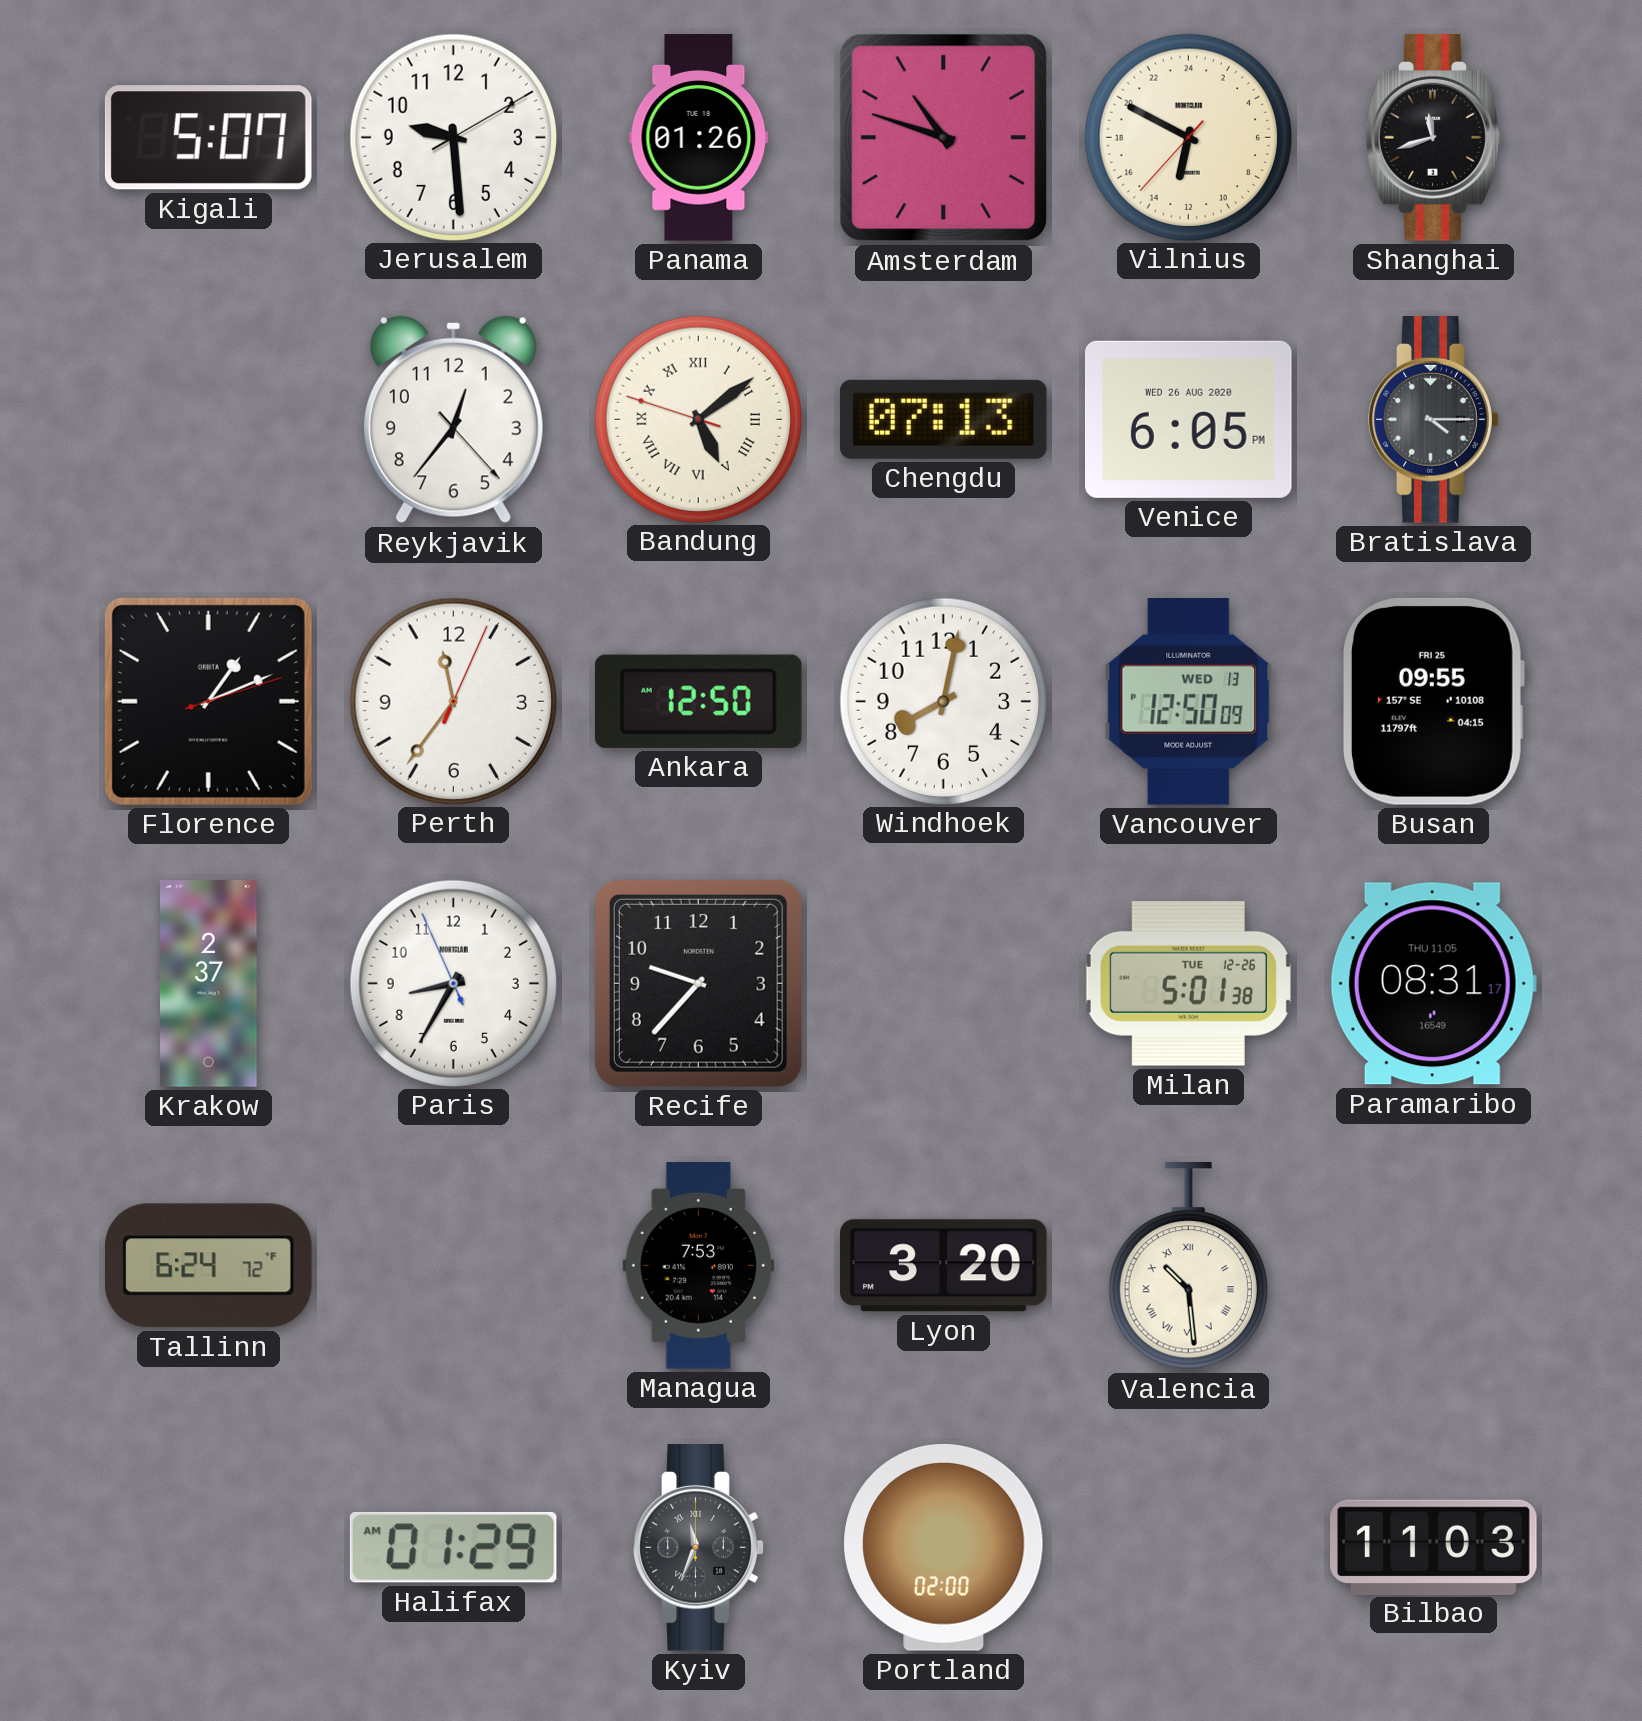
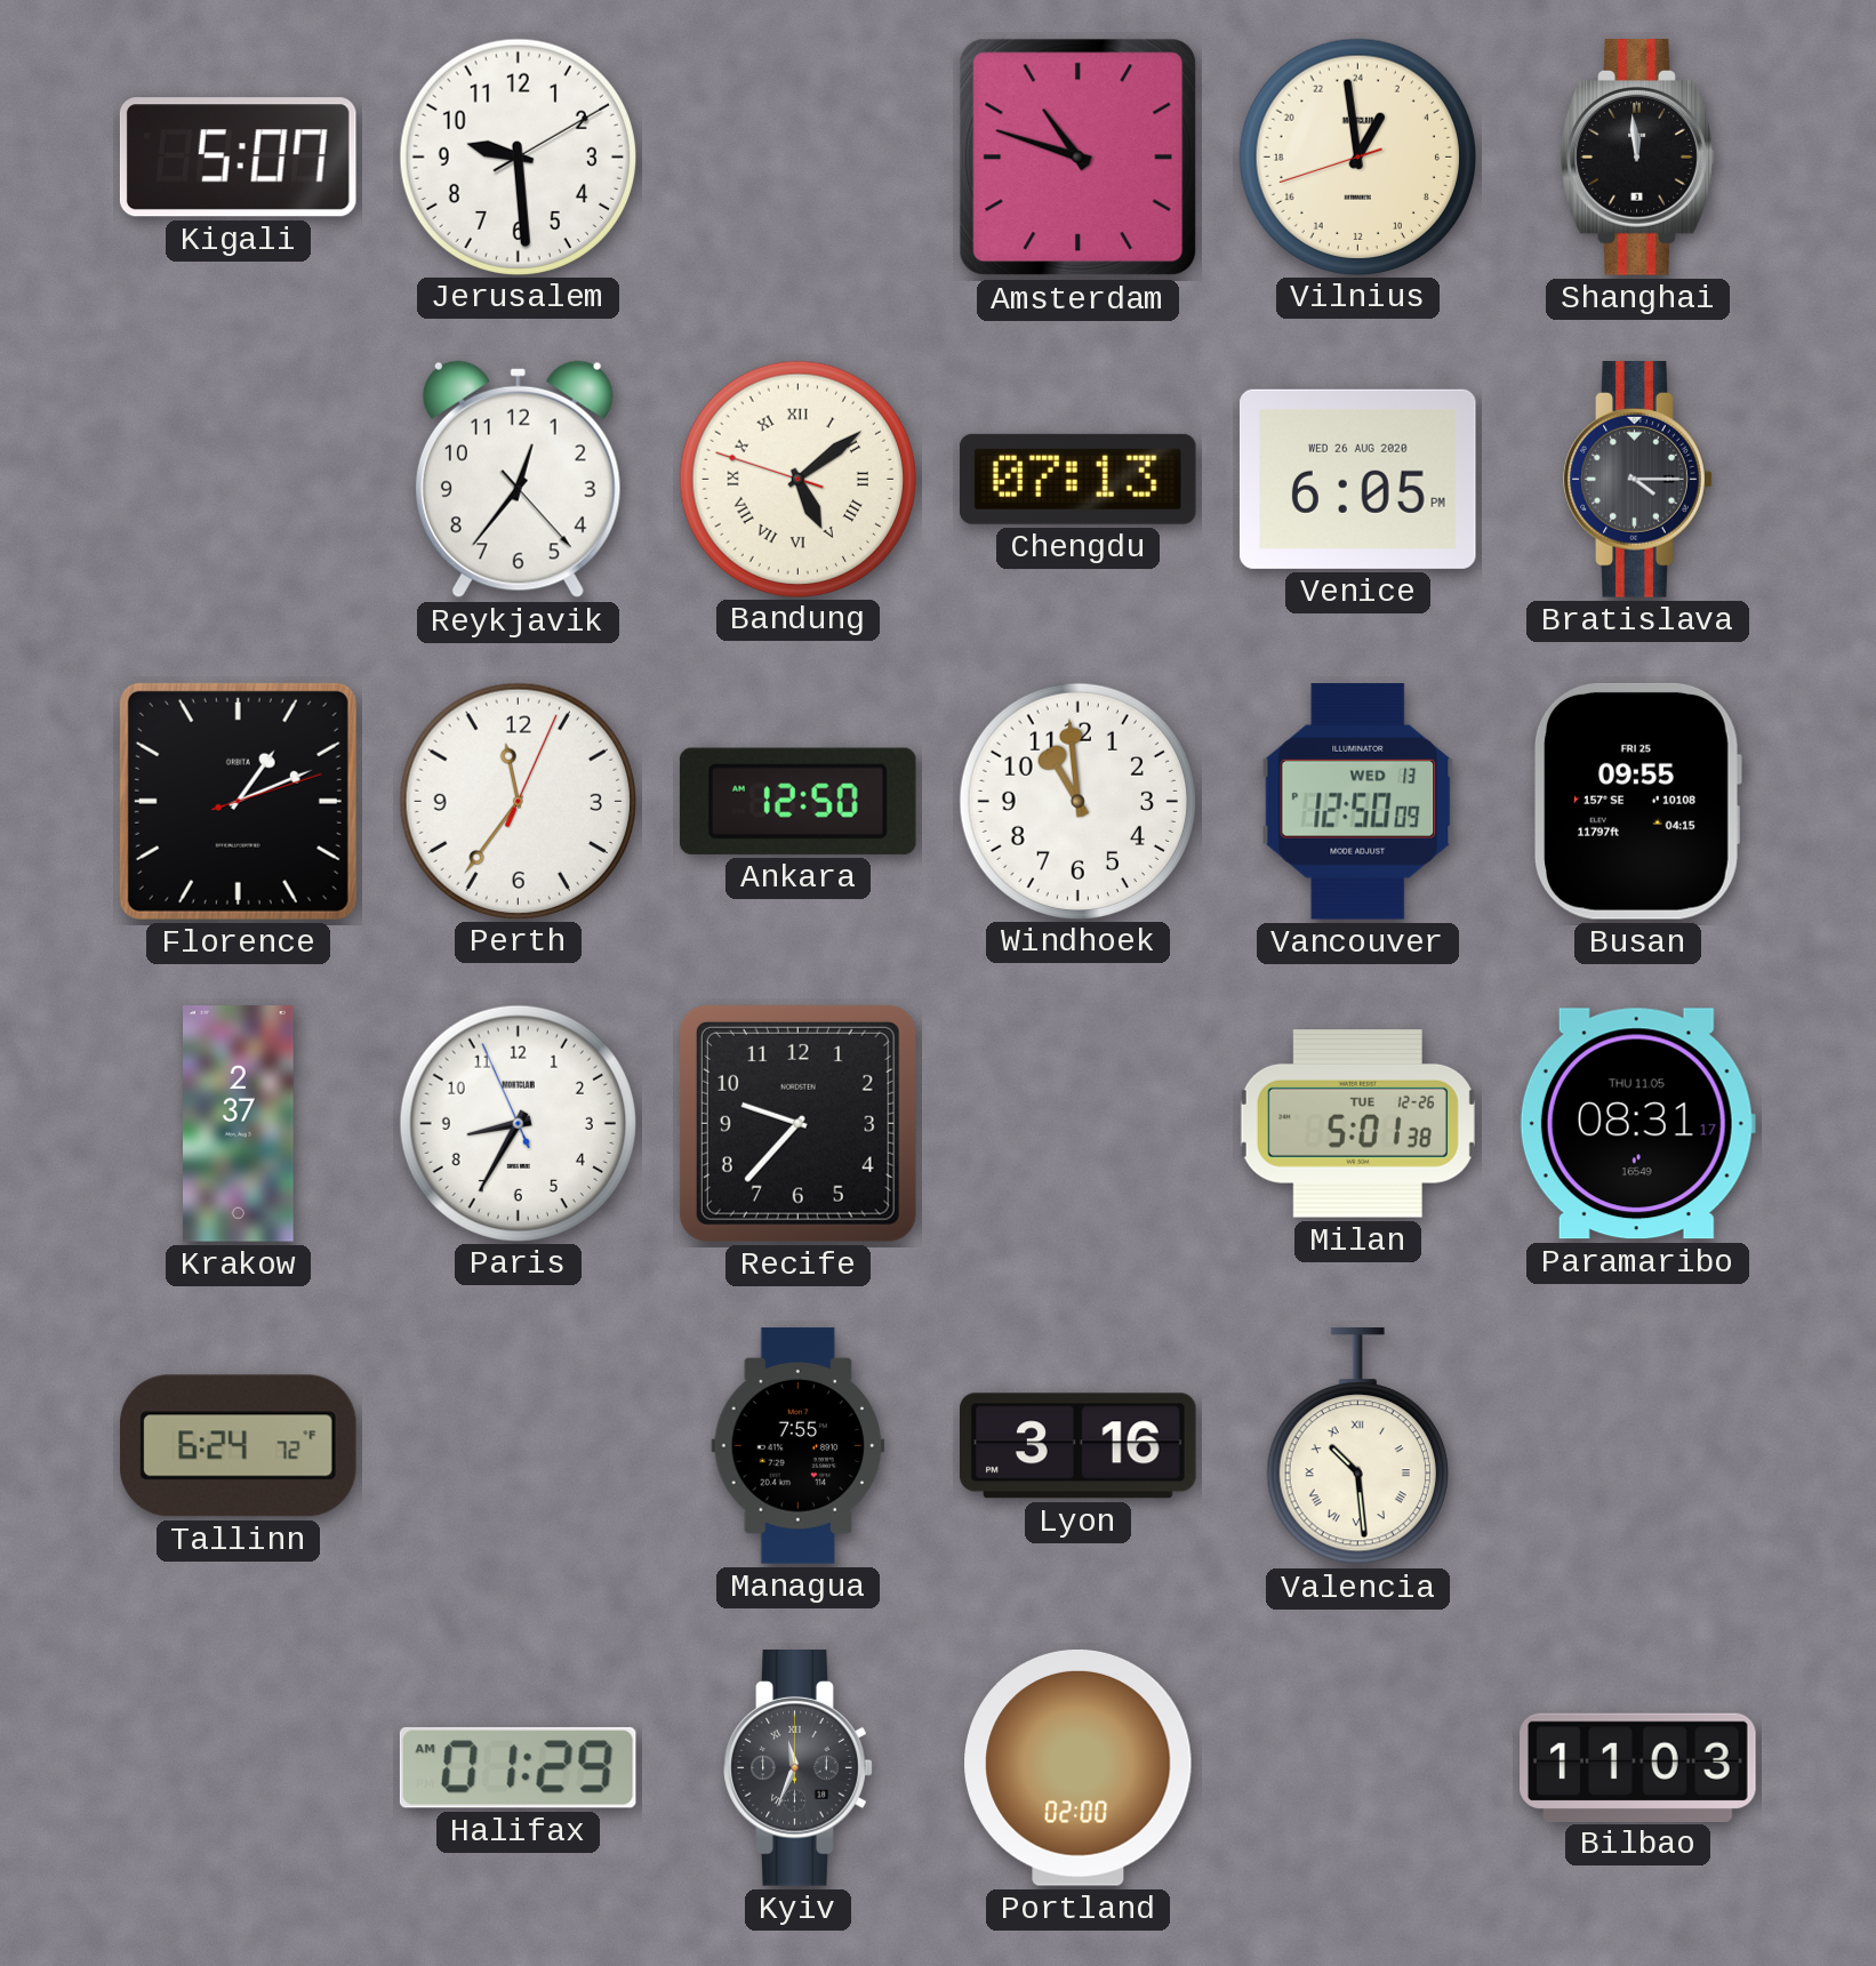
Panama: 01:26 -> none
Vilnius: 12:49 -> 1:58
Shanghai: 11:42 -> 11:59
Windhoek: 8:02 -> 10:59
Managua: 7:53 -> 7:55
Lyon: 3:20 -> 3:16
